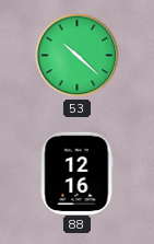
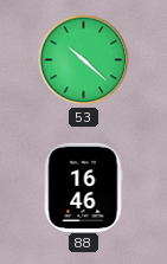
88: 12:16 -> 16:46
